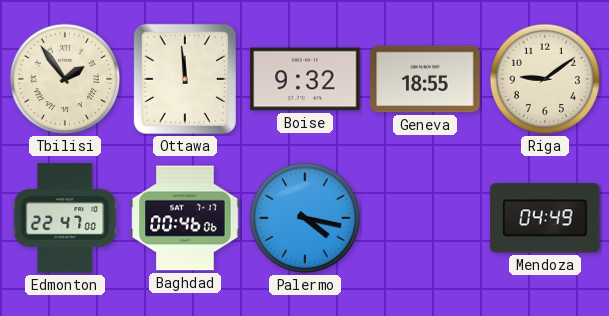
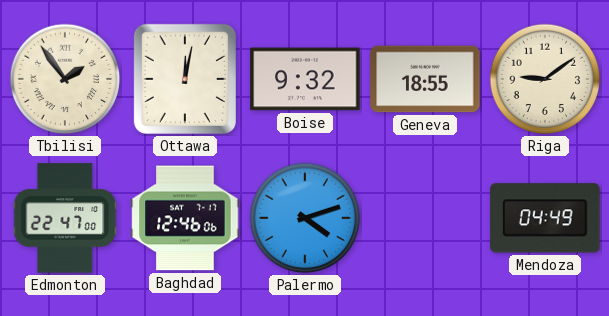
Ottawa: 11:59 -> 12:02
Baghdad: 00:46 -> 12:46
Palermo: 4:17 -> 4:12
